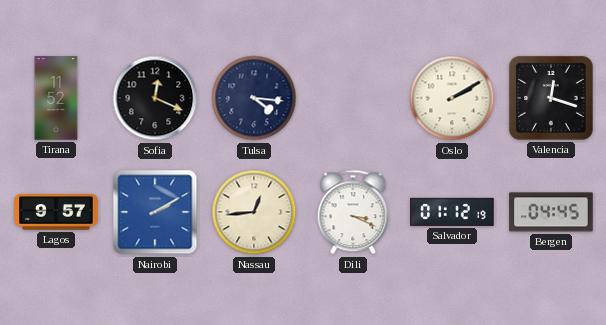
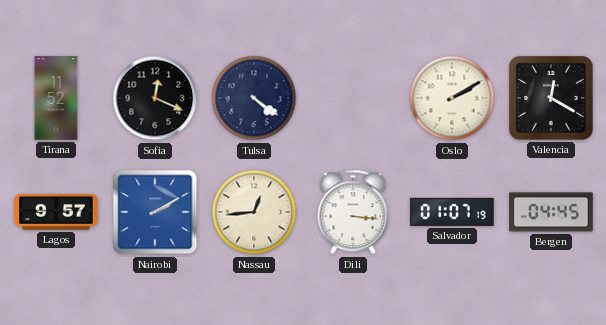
Tulsa: 4:16 -> 4:21
Valencia: 12:18 -> 12:20
Dili: 3:19 -> 3:16
Salvador: 01:12 -> 01:07
